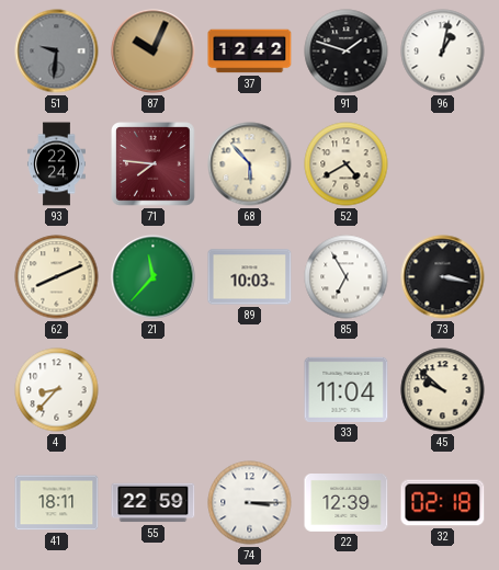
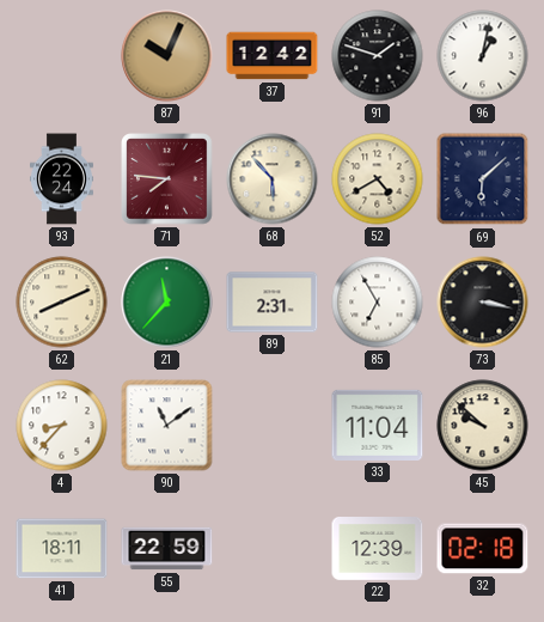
51: 9:31 -> none
69: none -> 6:08
89: 10:03 -> 2:31
90: none -> 11:09
74: 3:15 -> none
